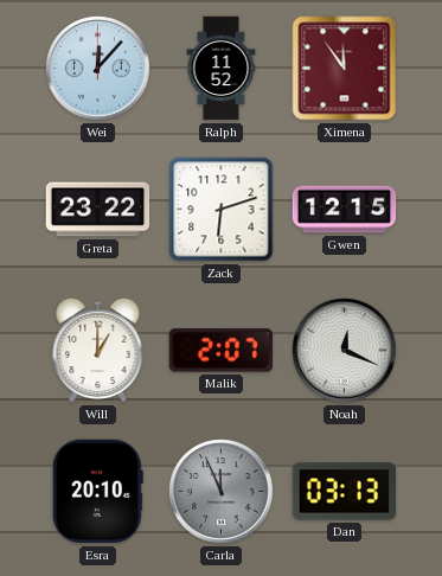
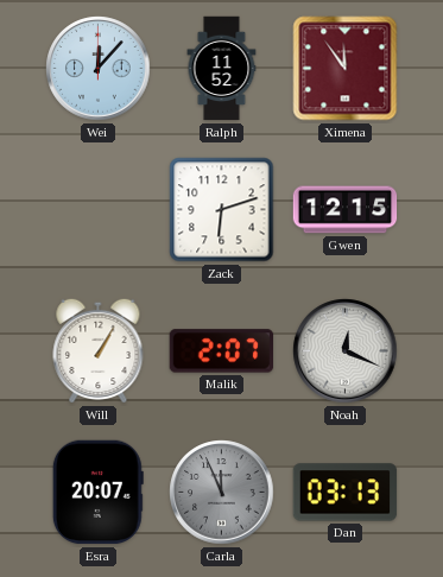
Greta: 23:22 -> none
Will: 1:00 -> 1:05
Esra: 20:10 -> 20:07
